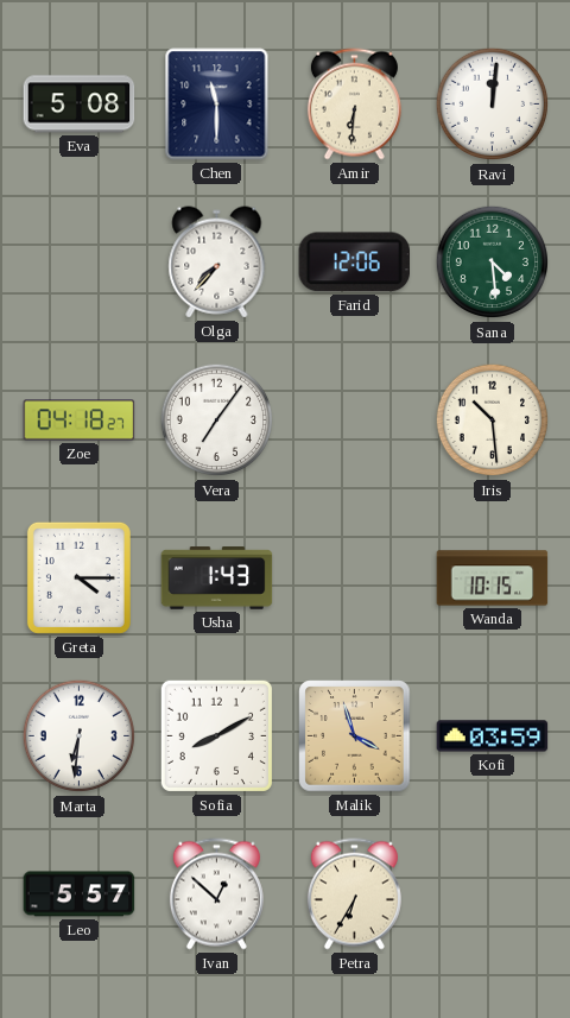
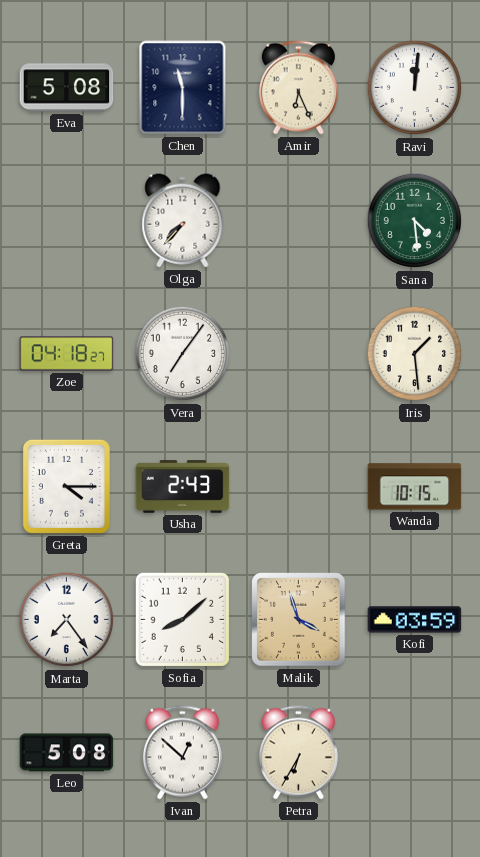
Amir: 6:31 -> 6:26
Farid: 12:06 -> none
Iris: 10:29 -> 1:29
Usha: 1:43 -> 2:43
Marta: 6:31 -> 7:24
Sofia: 8:10 -> 8:08
Leo: 5:57 -> 5:08
